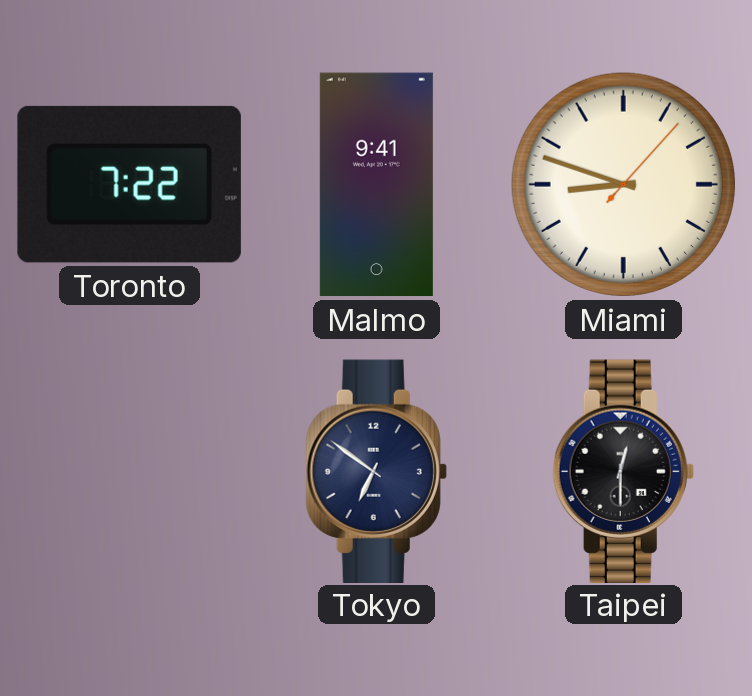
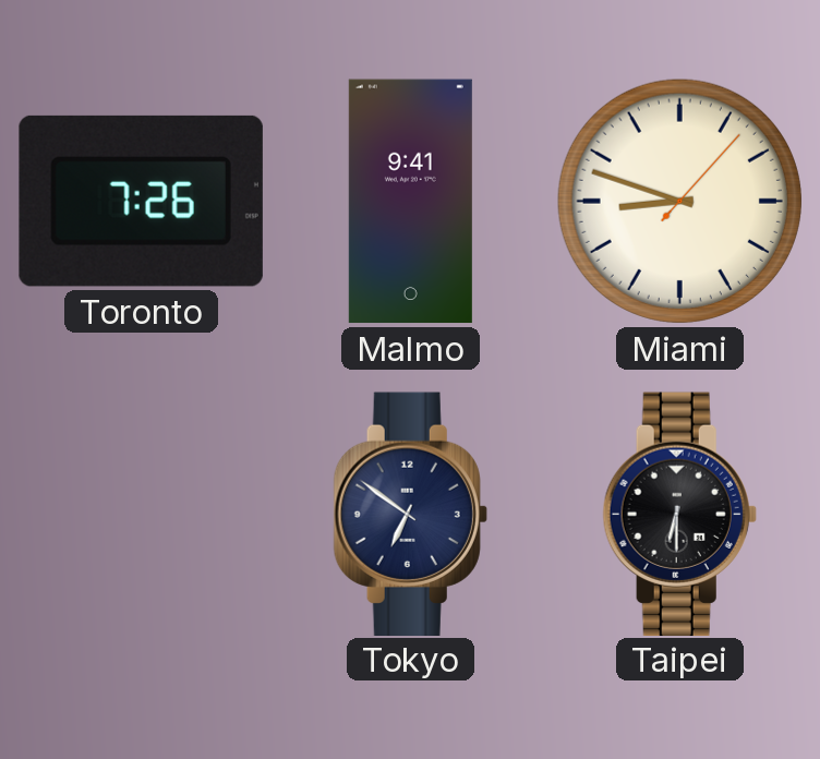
Toronto: 7:22 -> 7:26
Taipei: 12:30 -> 6:30
